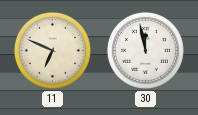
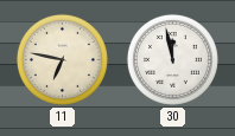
11: 6:49 -> 6:47
